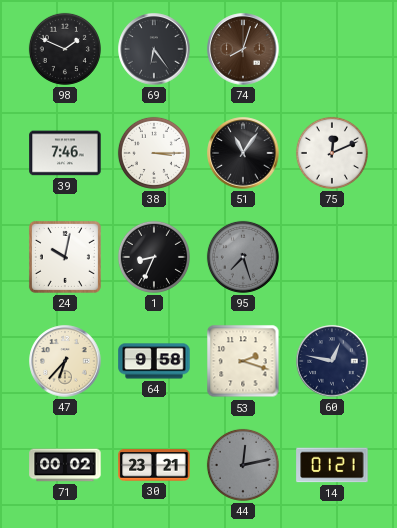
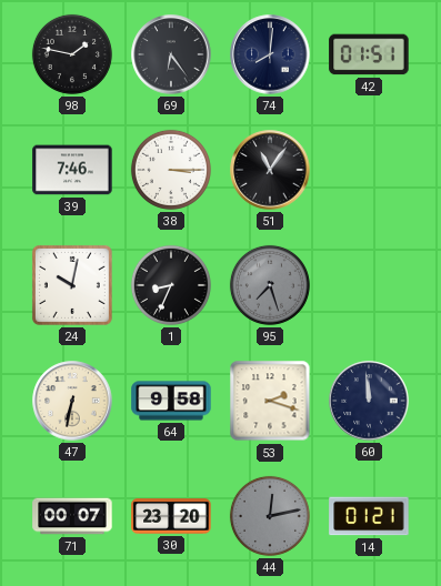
98: 1:49 -> 1:47
74: 8:03 -> 8:01
74 dial: brown -> navy
42: none -> 01:51
75: 12:11 -> none
47: 6:37 -> 6:32
60: 12:47 -> 11:59
71: 00:02 -> 00:07
30: 23:21 -> 23:20
